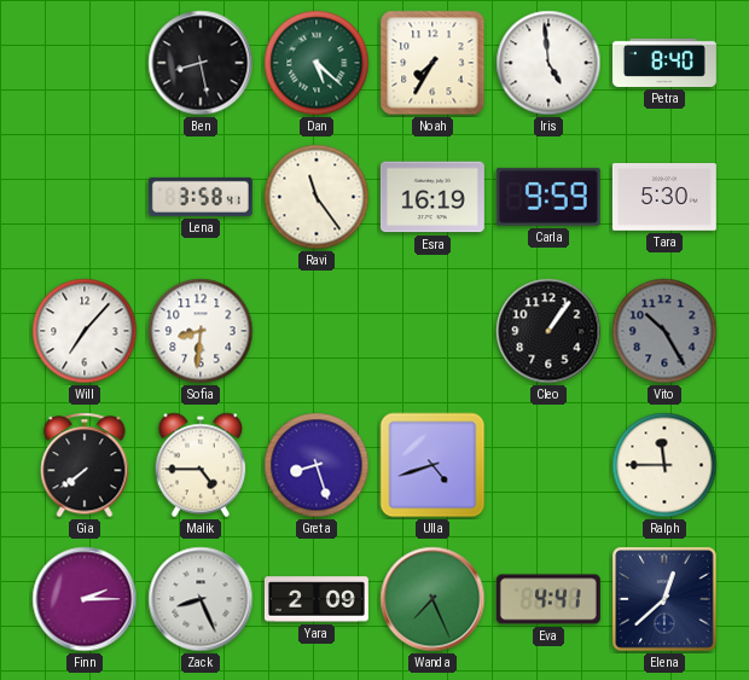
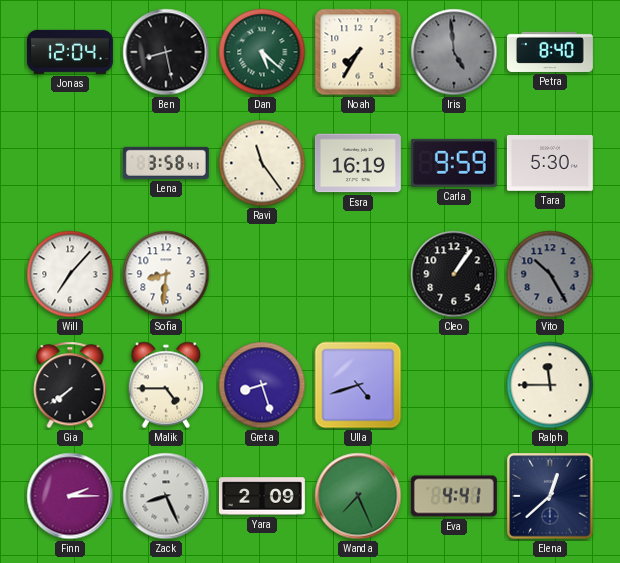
Jonas: none -> 12:04
Iris dial: white -> grey
